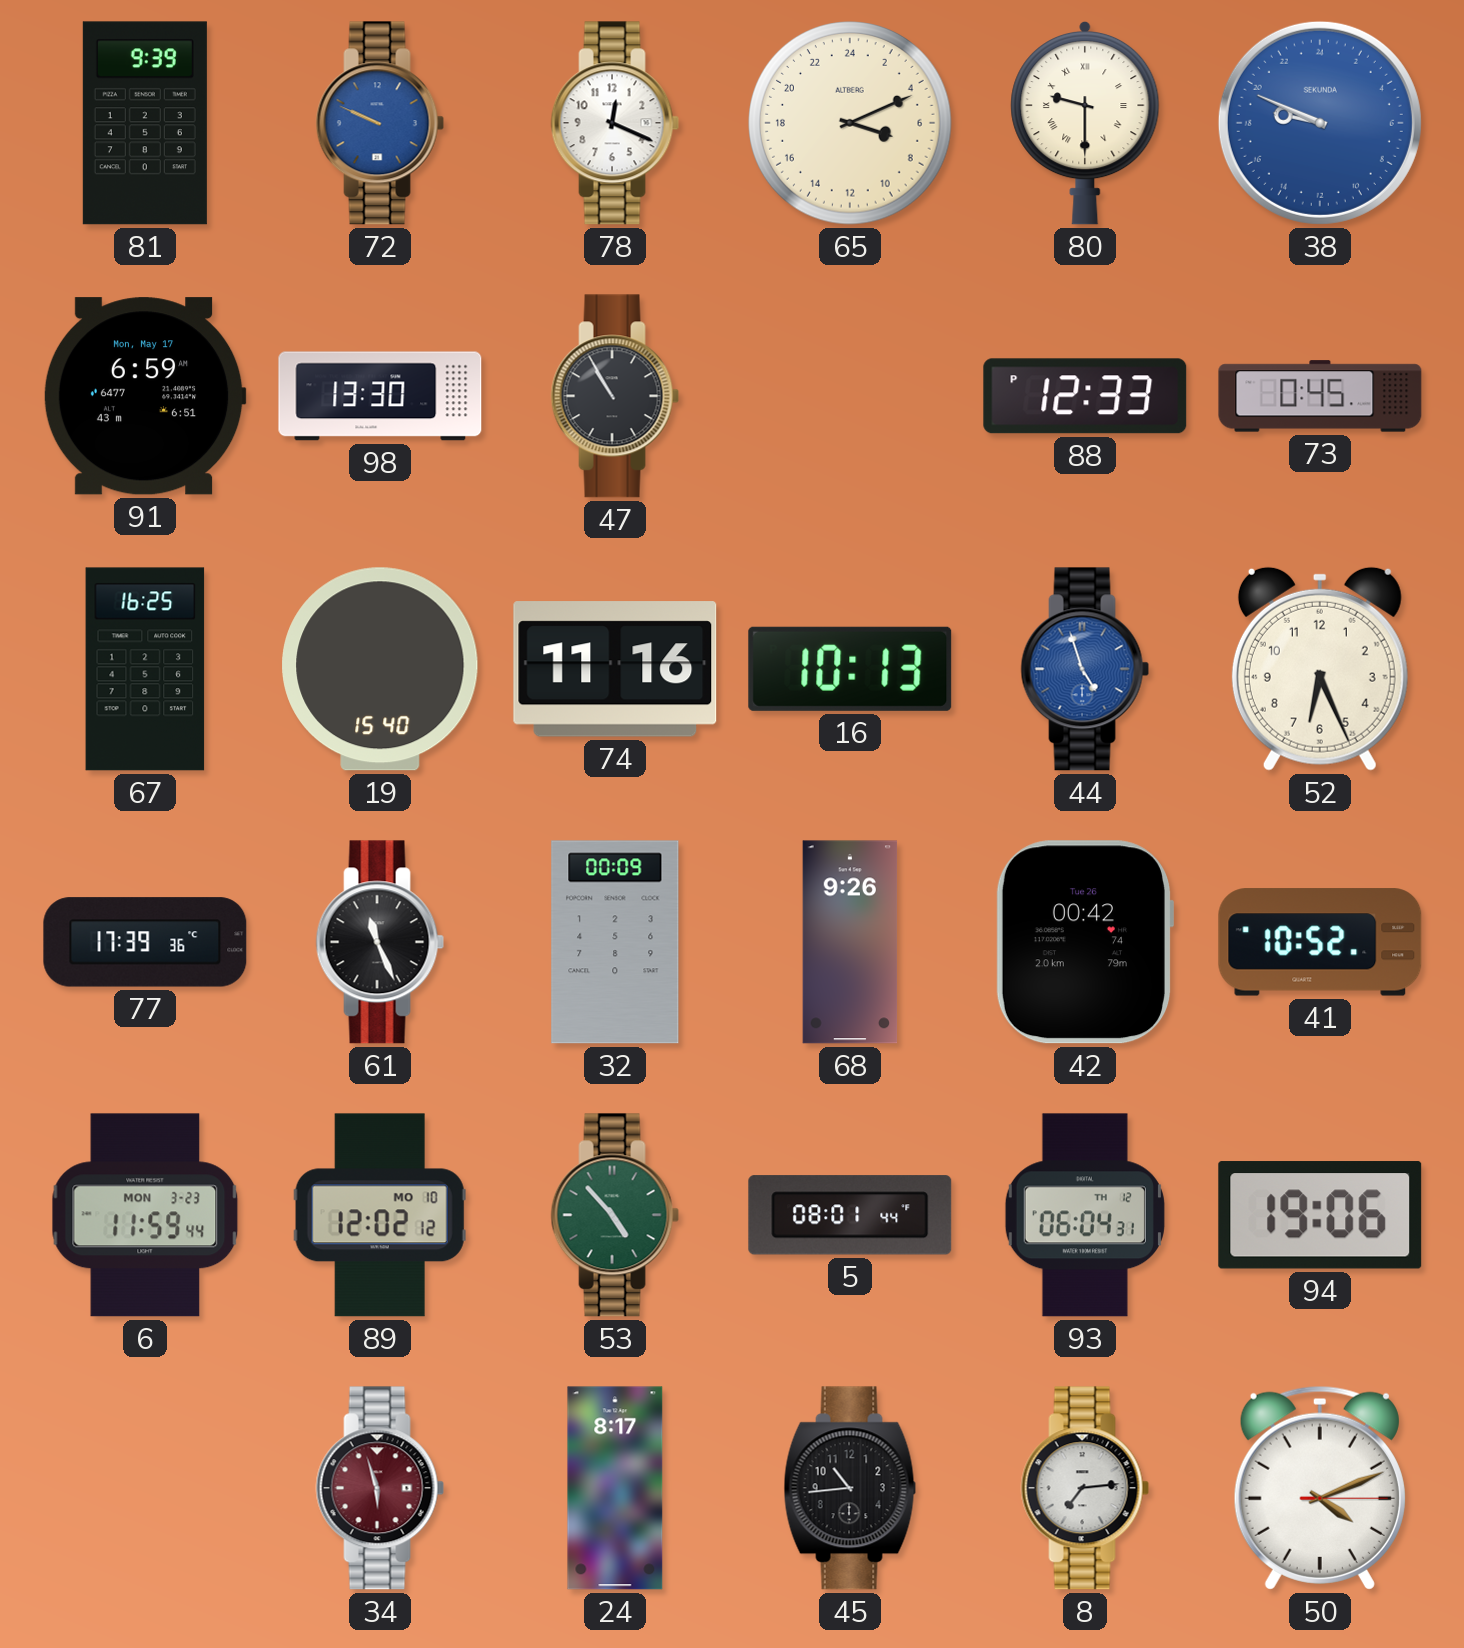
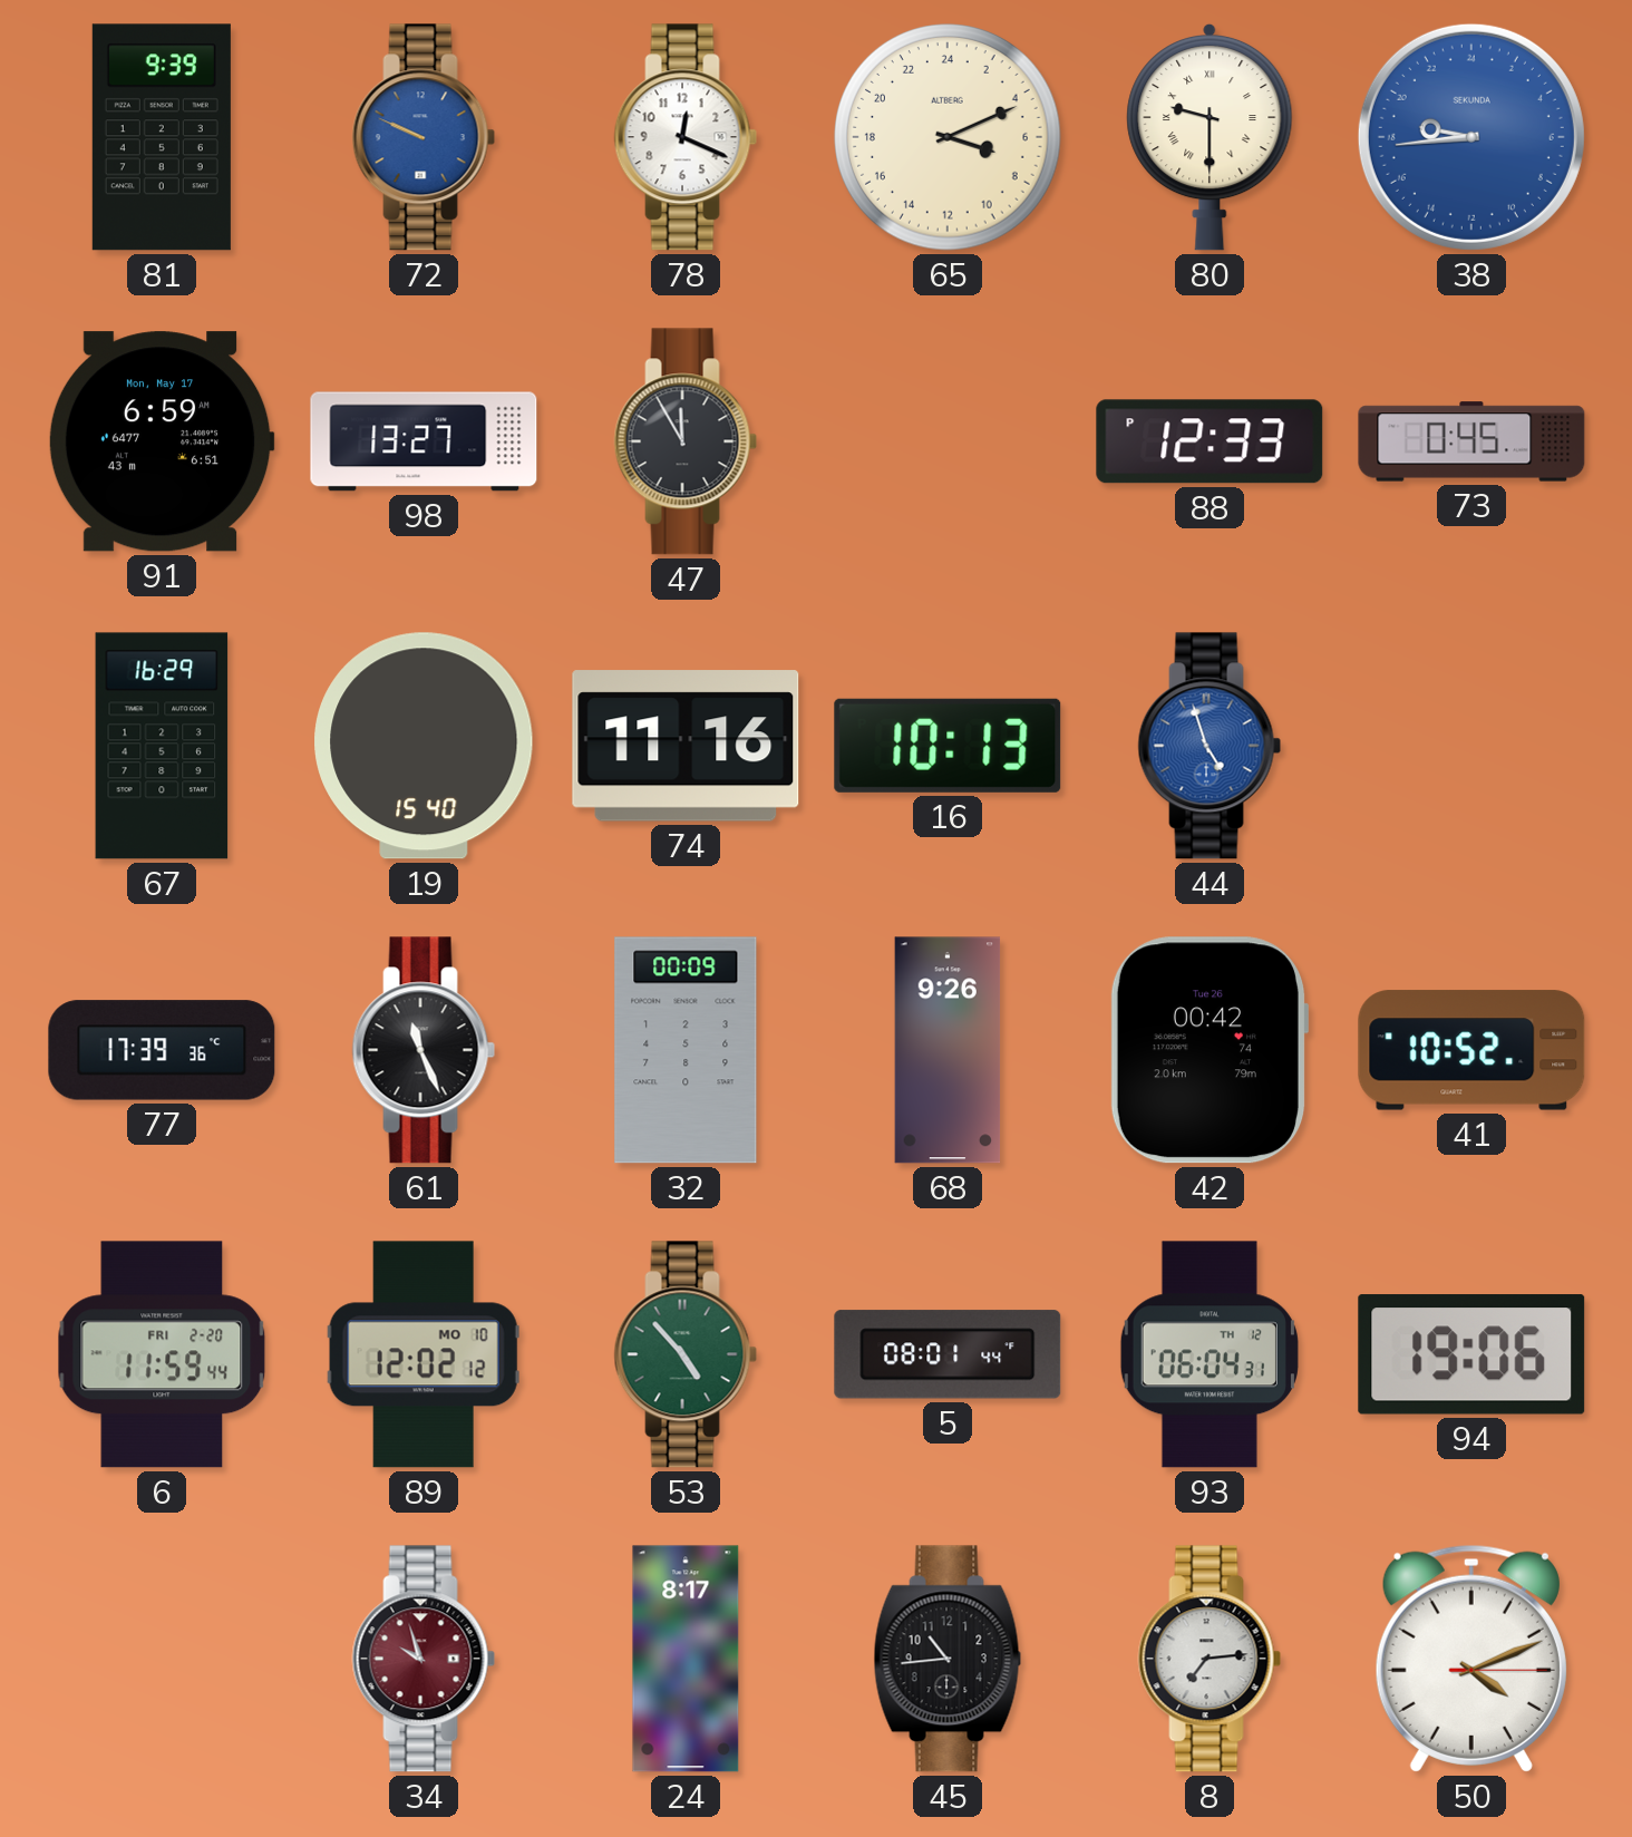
38: 18:49 -> 18:44
98: 13:30 -> 13:27
47: 10:55 -> 11:55
67: 16:25 -> 16:29
52: 6:26 -> none
6 date: MON 3-23 -> FRI 2-20
34: 5:57 -> 9:57
